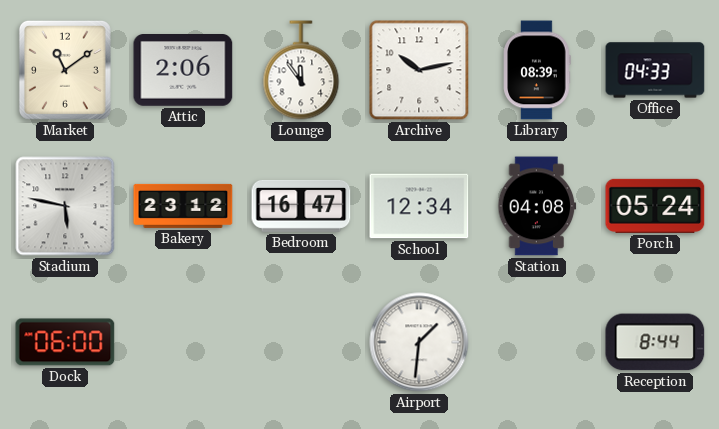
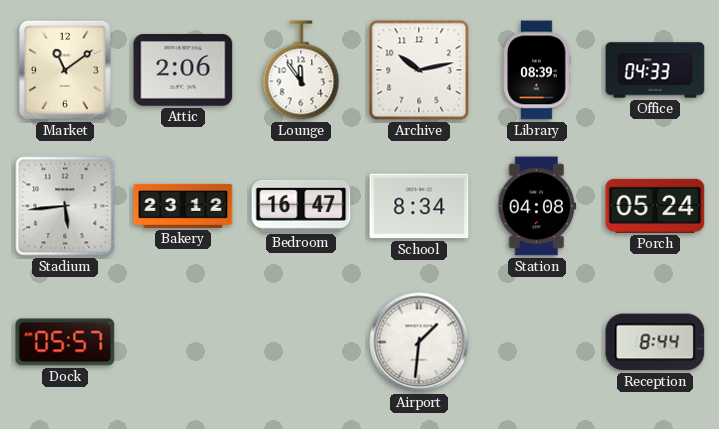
Stadium: 5:47 -> 5:44
School: 12:34 -> 8:34
Dock: 06:00 -> 05:57
